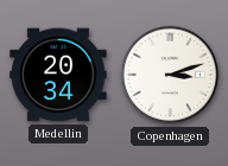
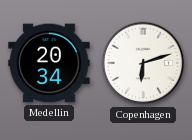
Copenhagen: 3:12 -> 6:12
